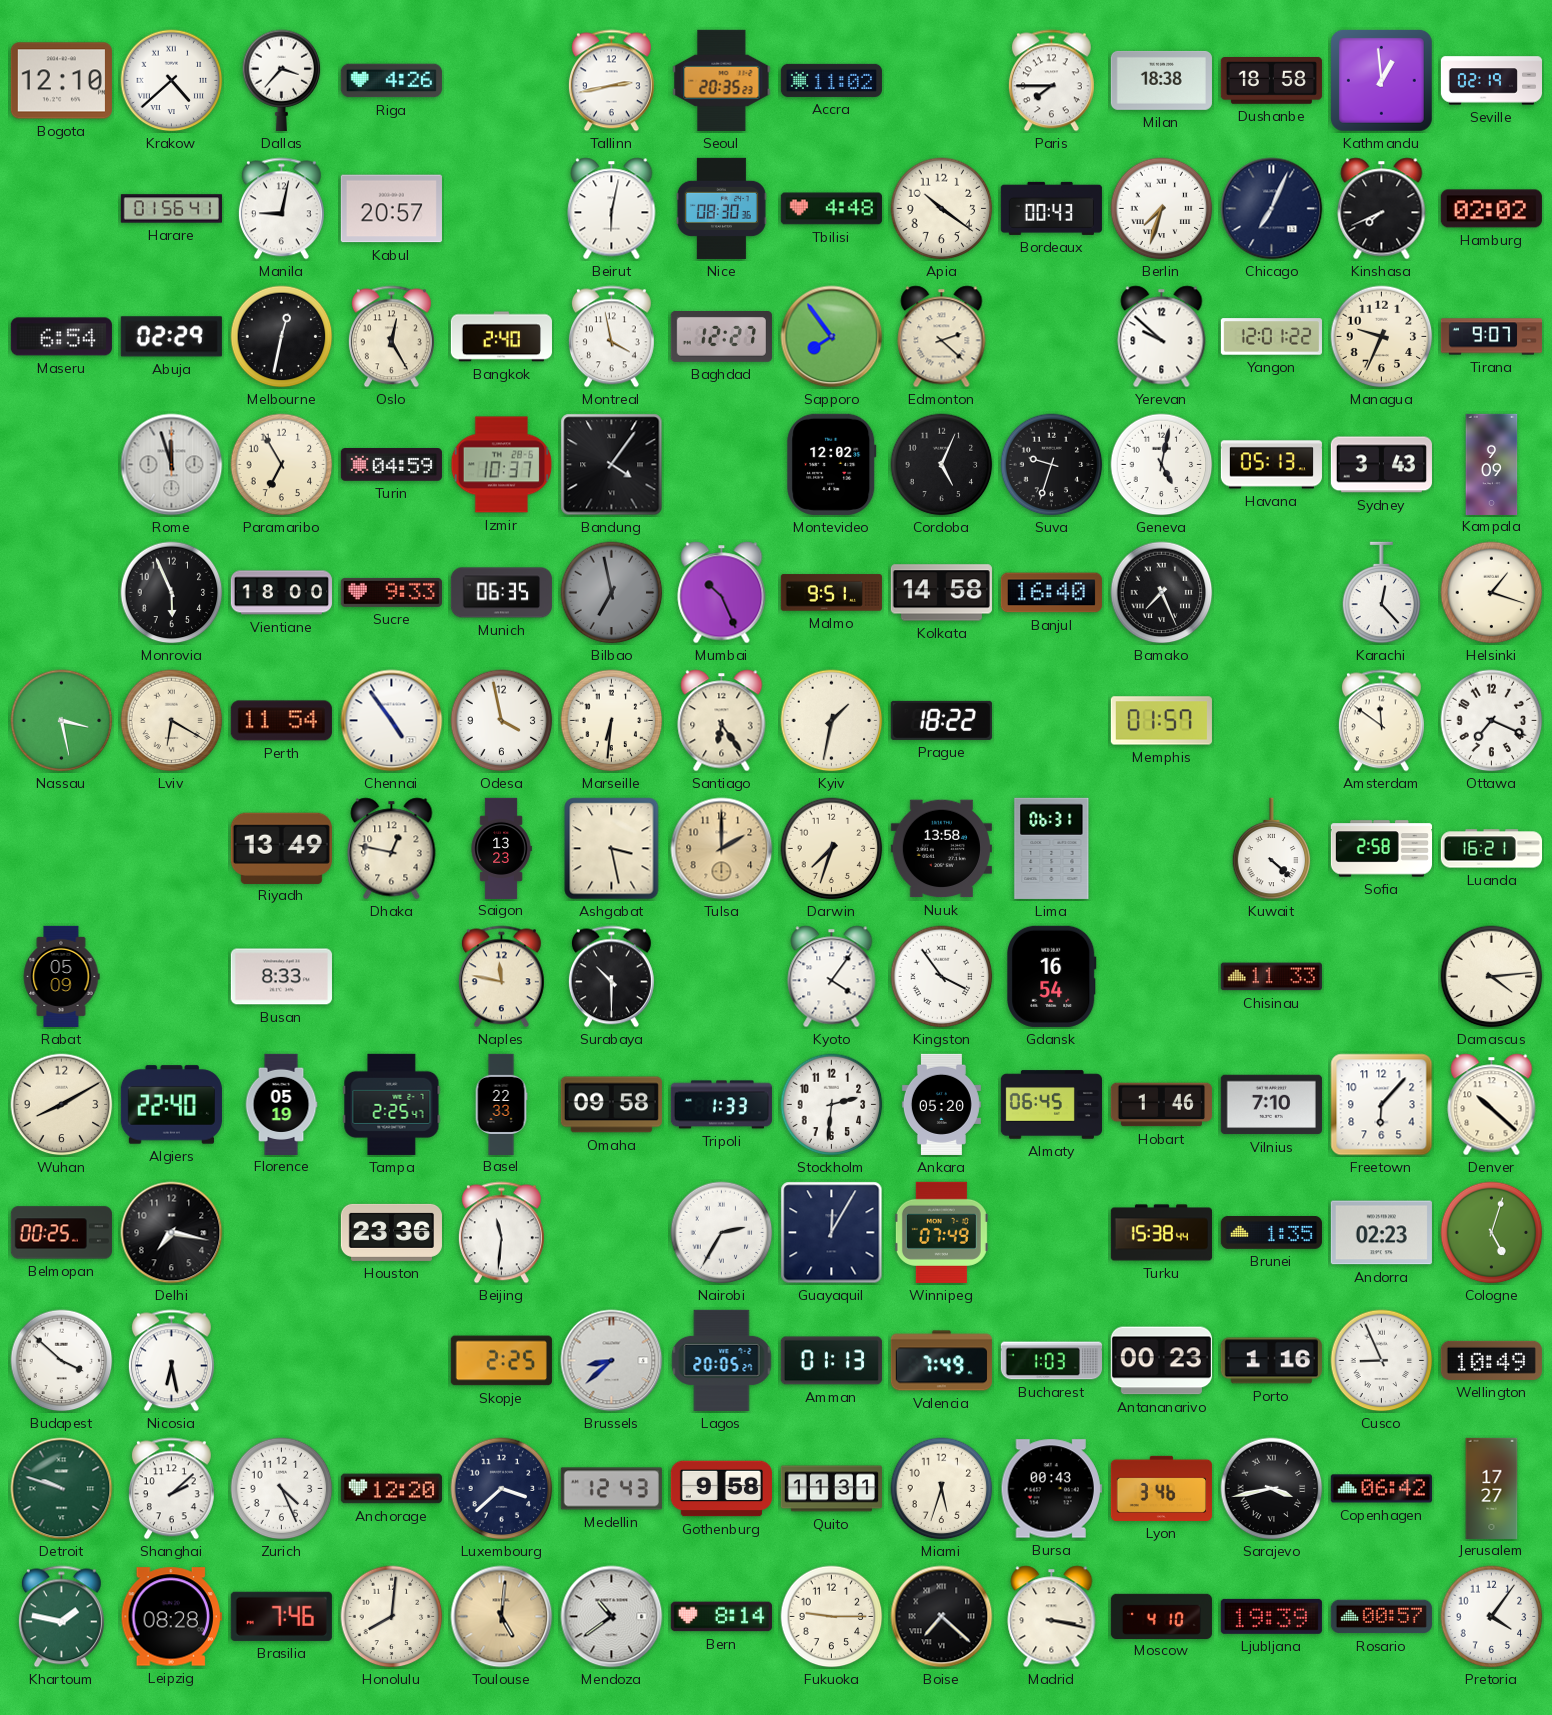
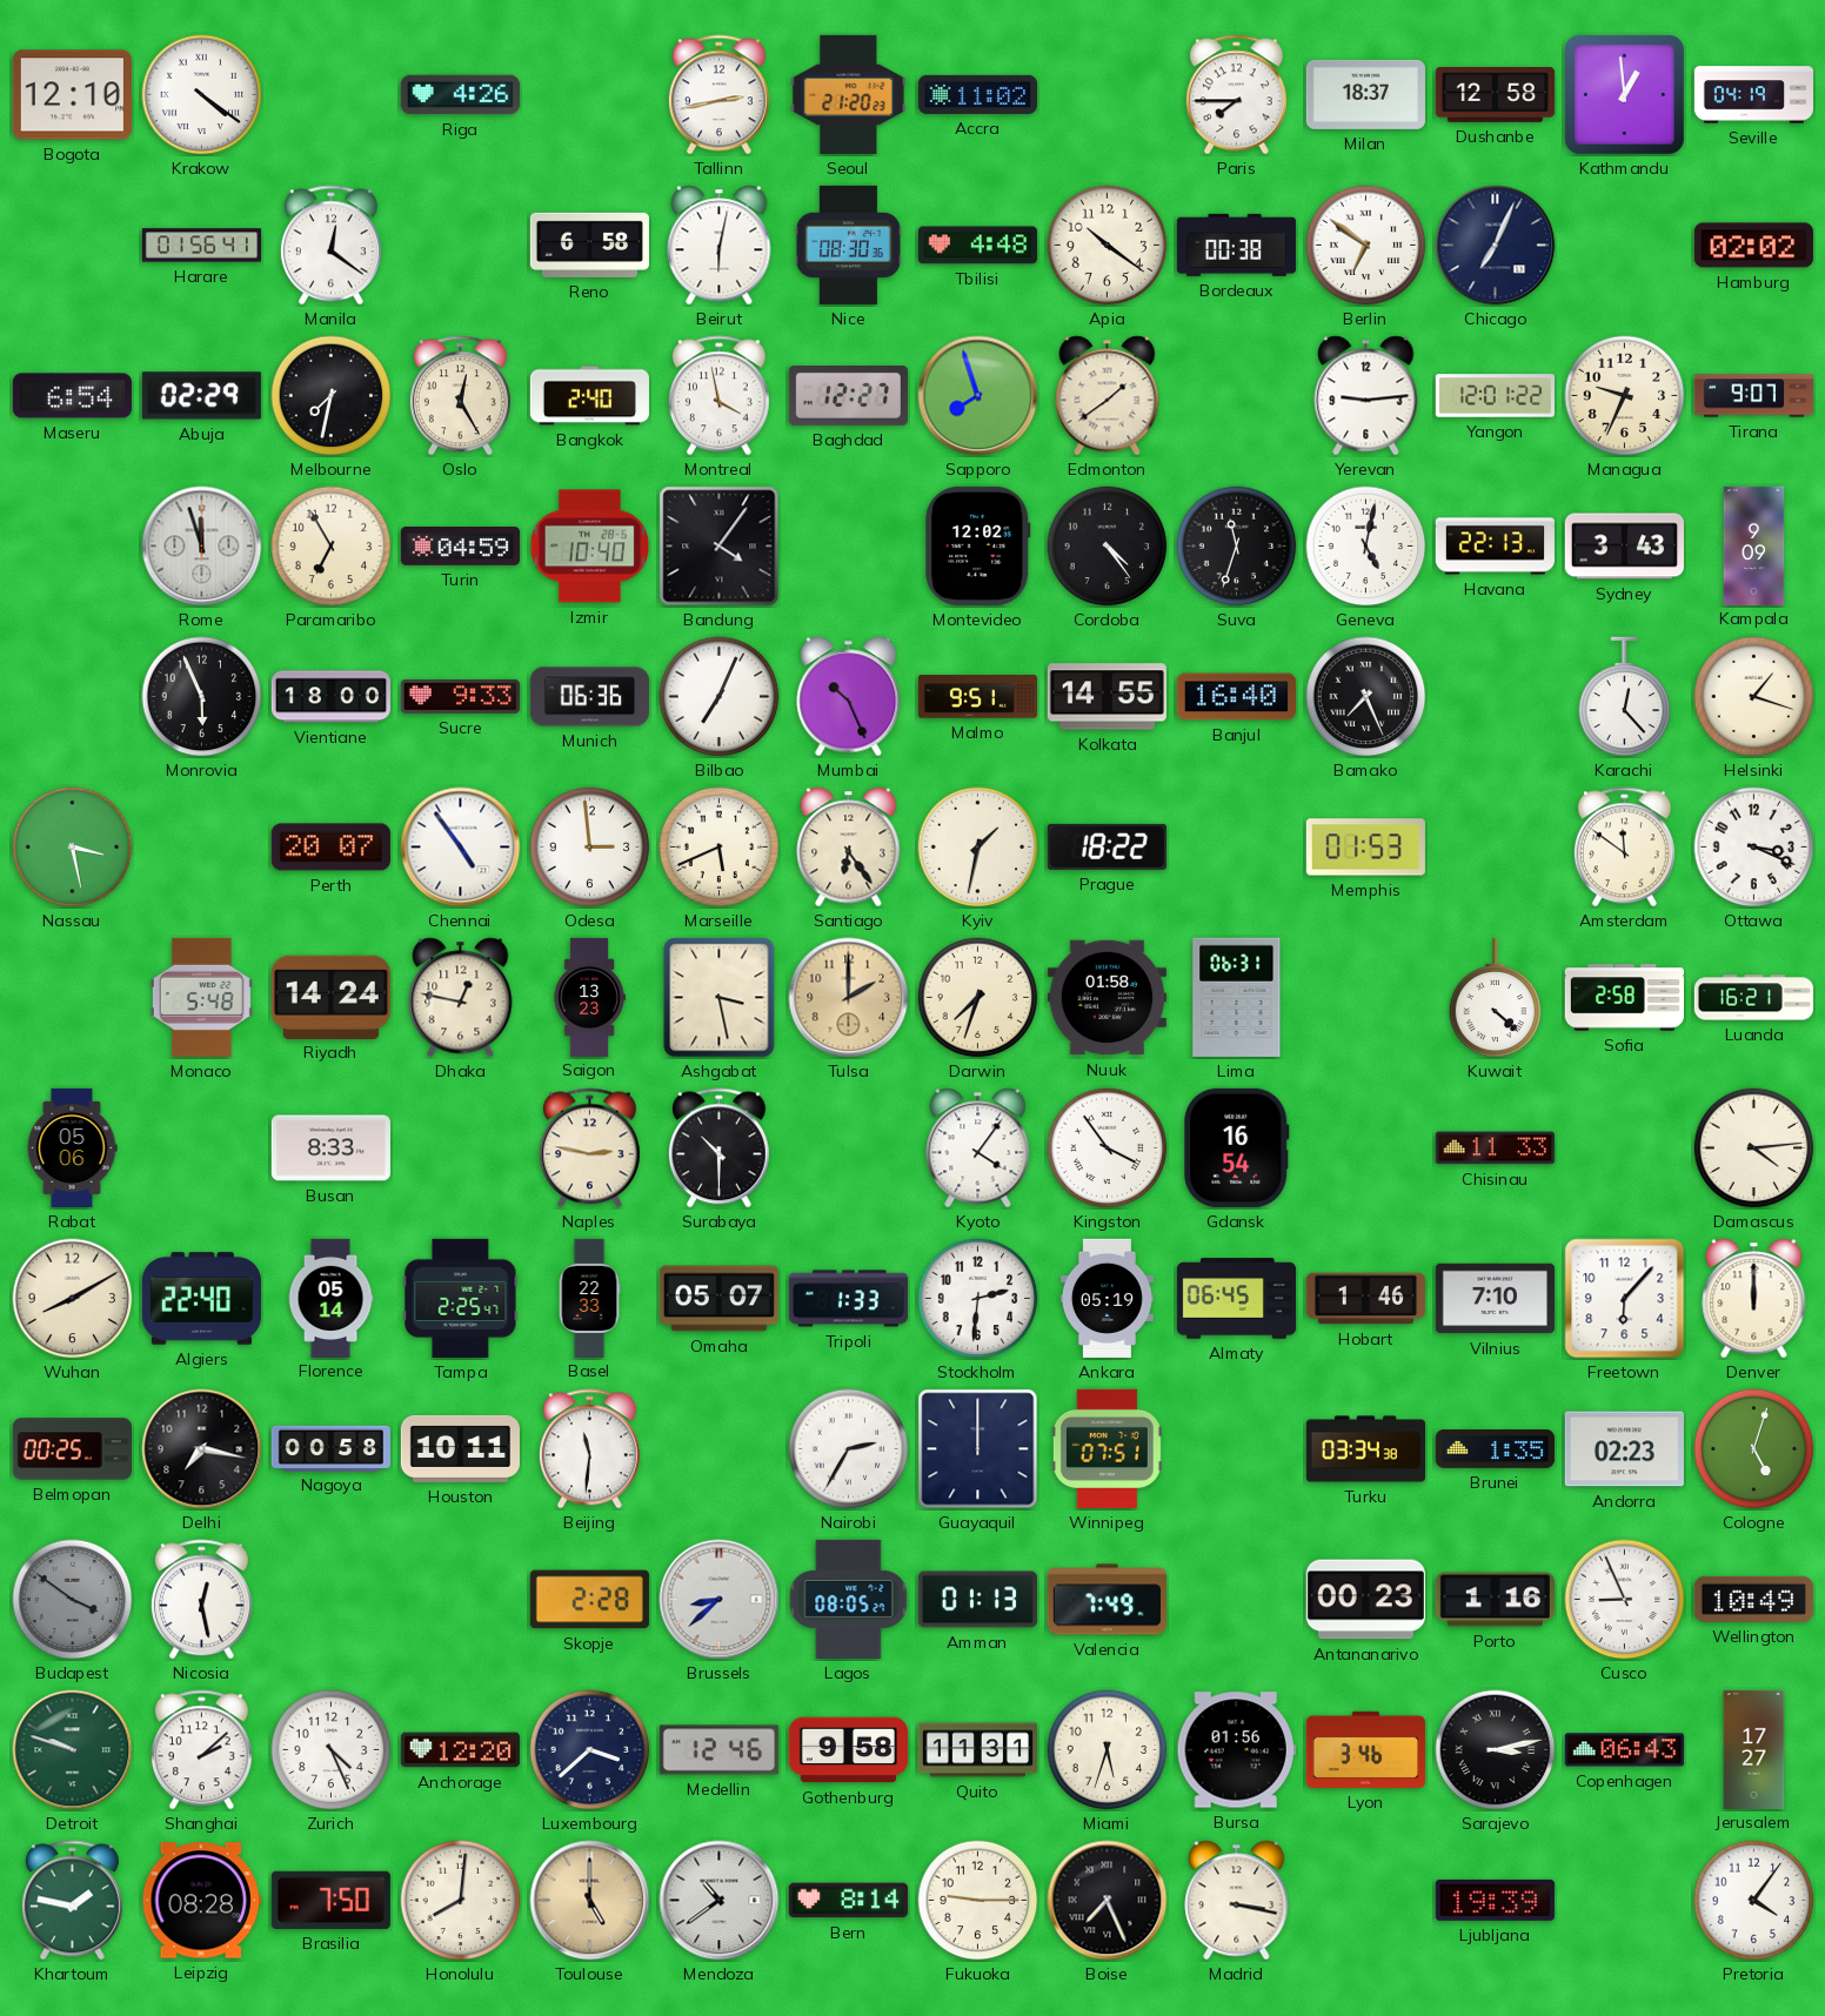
Krakow: 4:38 -> 4:21
Dallas: 3:37 -> none
Seoul: 20:35 -> 21:20
Milan: 18:38 -> 18:37
Dushanbe: 18:58 -> 12:58
Seville: 02:19 -> 04:19
Manila: 9:02 -> 12:21
Kabul: 20:57 -> none
Reno: none -> 6:58
Bordeaux: 00:43 -> 00:38
Berlin: 7:33 -> 6:51
Kinshasa: 7:41 -> none
Melbourne: 12:32 -> 7:32
Sapporo: 7:54 -> 7:57
Edmonton: 2:22 -> 1:39
Yerevan: 9:52 -> 9:14
Izmir: 10:37 -> 10:40
Cordoba: 5:04 -> 4:24
Suva: 9:33 -> 11:33
Havana: 05:13 -> 22:13
Munich: 06:35 -> 06:36
Bilbao: 6:58 -> 7:04
Bilbao dial: grey -> white
Kolkata: 14:58 -> 14:55
Lviv: 6:20 -> none
Perth: 11:54 -> 20:07
Odesa: 3:58 -> 2:59
Marseille: 6:31 -> 5:41
Memphis: 01:57 -> 01:53
Ottawa: 7:19 -> 3:19
Monaco: none -> 5:48
Riyadh: 13:49 -> 14:24
Nuuk: 13:58 -> 01:58
Rabat: 05:09 -> 05:06
Naples: 11:47 -> 2:47
Florence: 05:19 -> 05:14
Omaha: 09:58 -> 05:07
Ankara: 05:20 -> 05:19
Denver: 10:22 -> 12:00
Nagoya: none -> 00:58
Houston: 23:36 -> 10:11
Guayaquil: 12:05 -> 12:00
Winnipeg: 07:49 -> 07:51
Turku: 15:38 -> 03:34
Budapest: 3:52 -> 3:51
Budapest dial: white -> grey
Nicosia: 6:28 -> 12:28
Skopje: 2:25 -> 2:28
Lagos: 20:05 -> 08:05
Bucharest: 1:03 -> none
Medellin: 12:43 -> 12:46
Bursa: 00:43 -> 01:56
Sarajevo: 3:43 -> 3:13
Copenhagen: 06:42 -> 06:43
Brasilia: 7:46 -> 7:50
Toulouse: 5:01 -> 5:00
Boise: 7:22 -> 7:26
Moscow: 4:10 -> none
Rosario: 00:57 -> none
